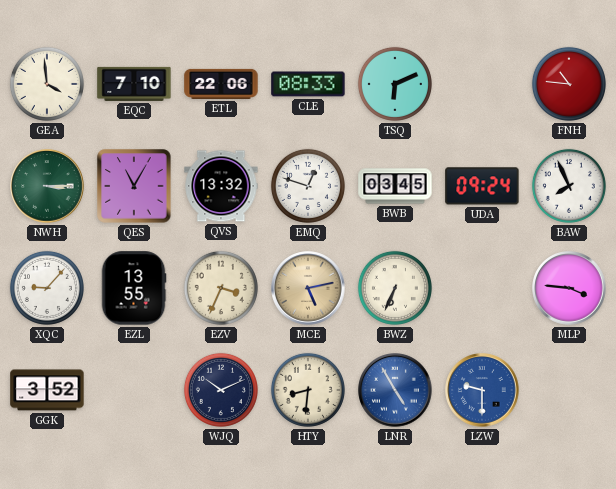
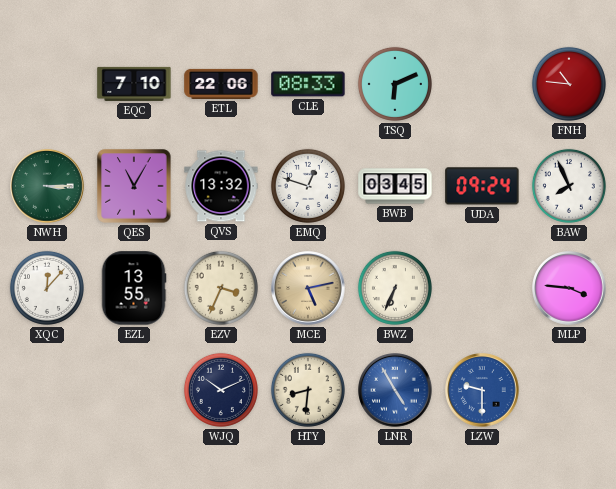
GEA: 3:59 -> none
XQC: 9:07 -> 12:07
GGK: 3:52 -> none
